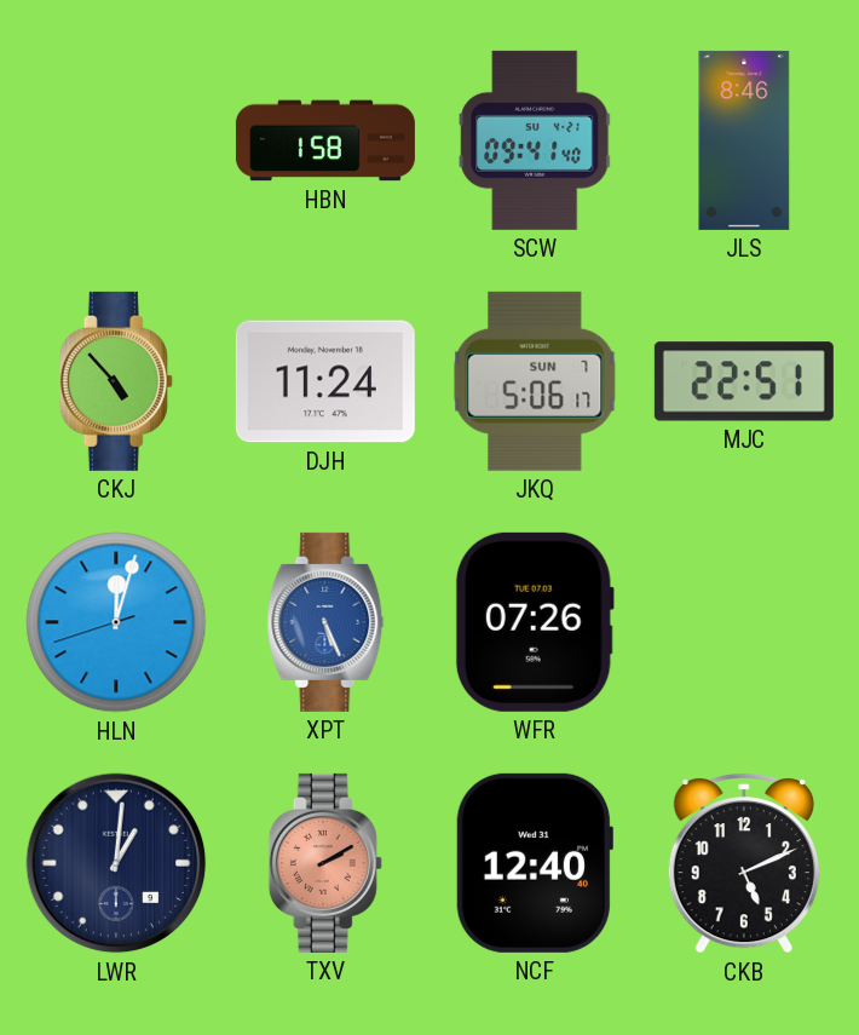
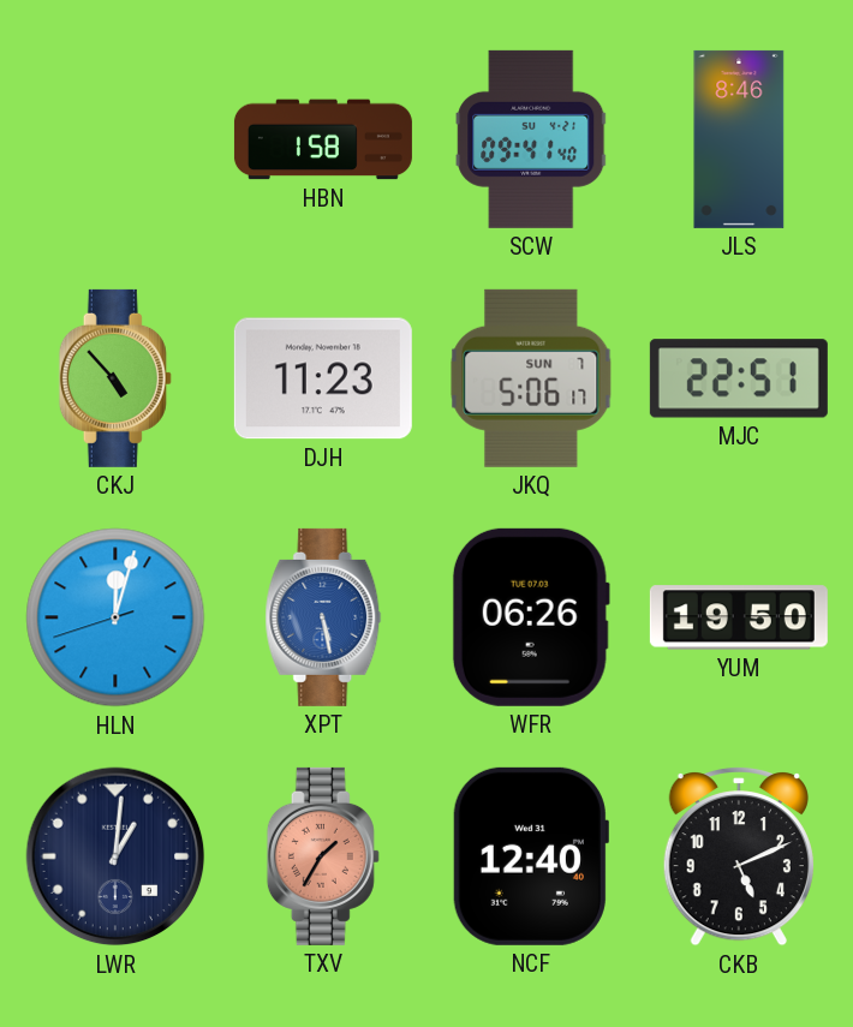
DJH: 11:24 -> 11:23
XPT: 5:26 -> 5:28
WFR: 07:26 -> 06:26
YUM: none -> 19:50
TXV: 2:10 -> 1:35
